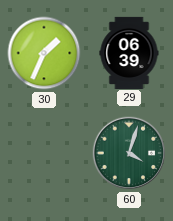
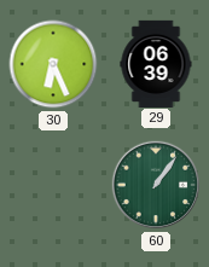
30: 1:34 -> 6:26
60: 4:03 -> 1:06
